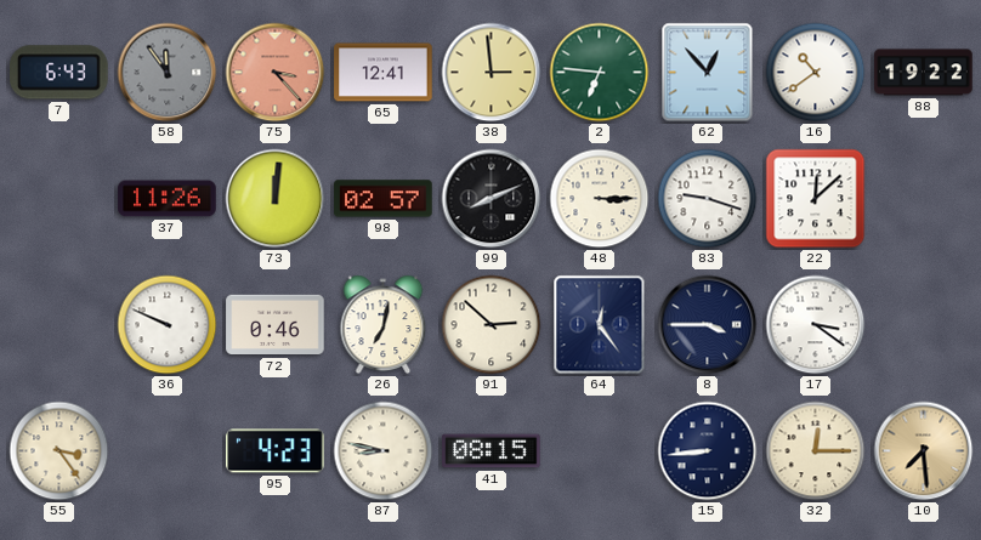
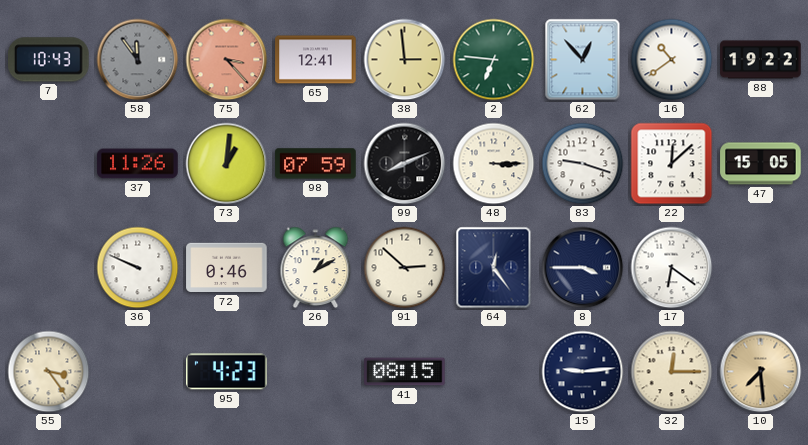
7: 6:43 -> 10:43
73: 12:01 -> 1:01
98: 02:57 -> 07:59
47: none -> 15:05
26: 7:02 -> 1:10
17: 3:21 -> 6:21
87: 8:47 -> none
15: 8:44 -> 9:14
